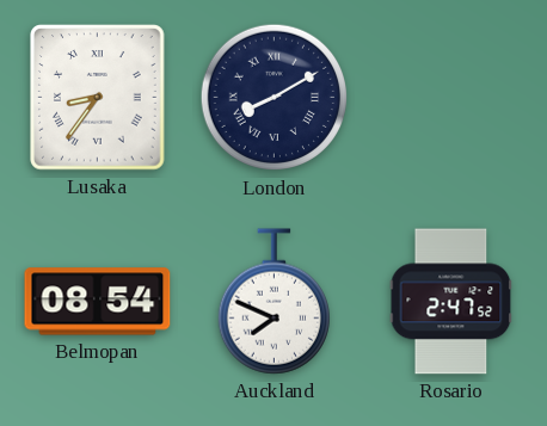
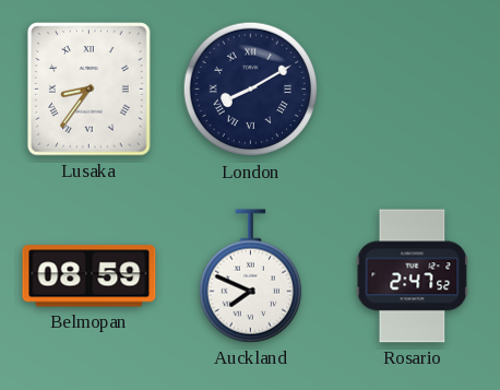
Belmopan: 08:54 -> 08:59
